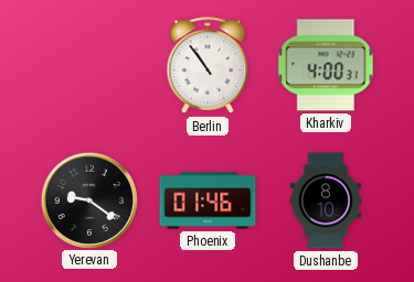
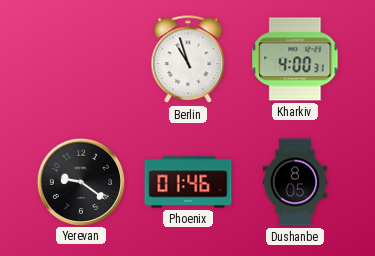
Berlin: 10:54 -> 10:57
Dushanbe: 8:10 -> 8:05
